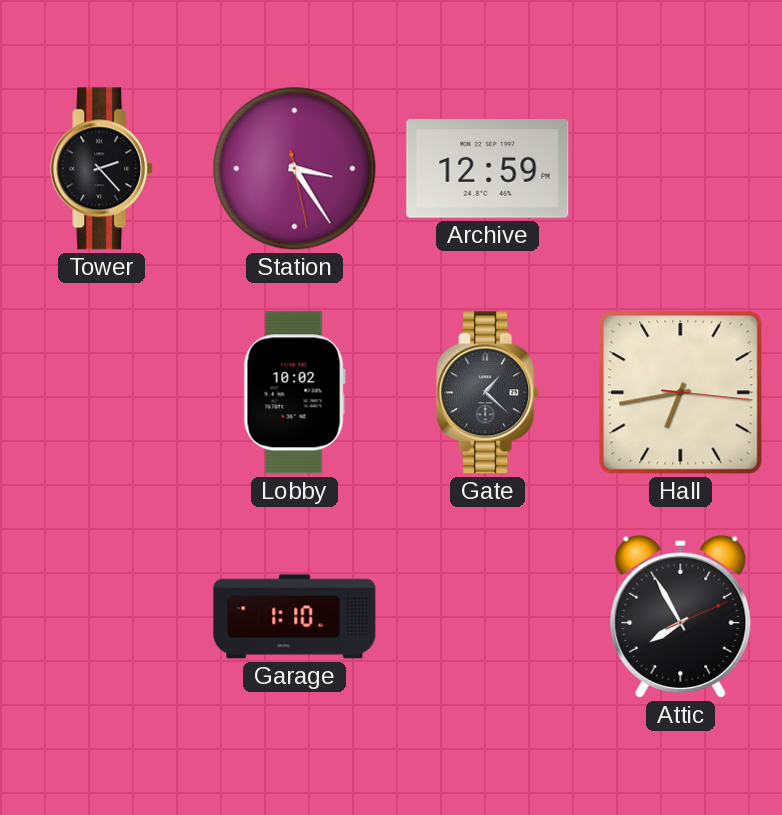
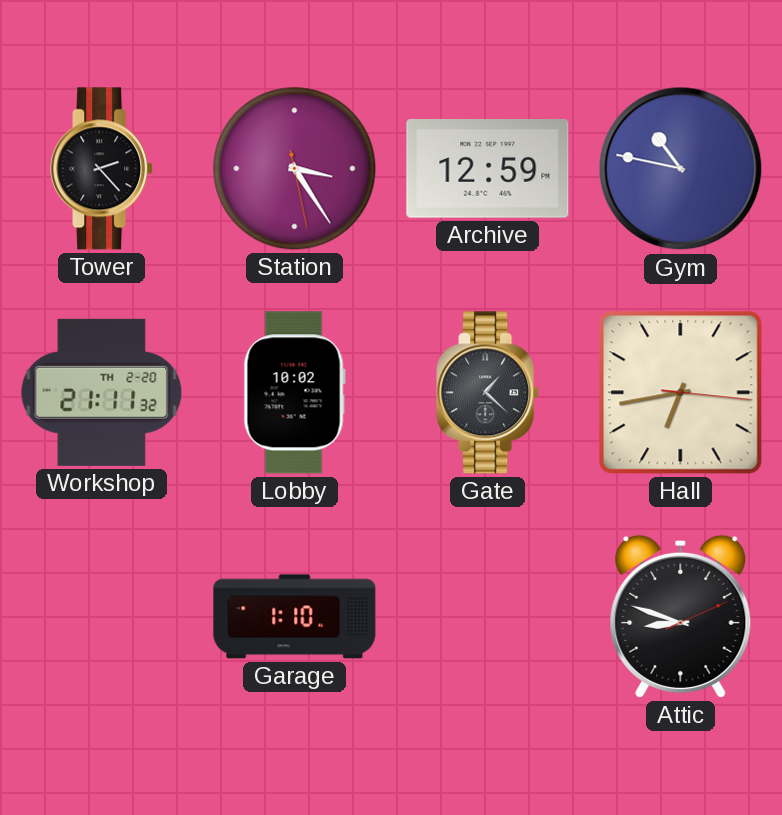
Gym: none -> 10:47
Workshop: none -> 21:11
Attic: 7:55 -> 8:48
